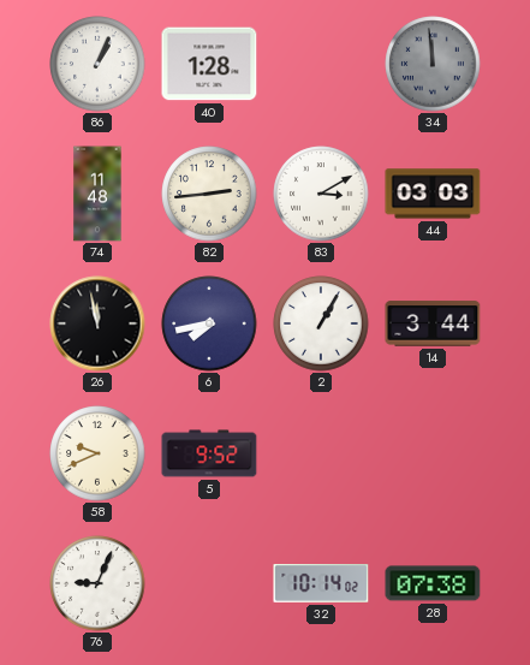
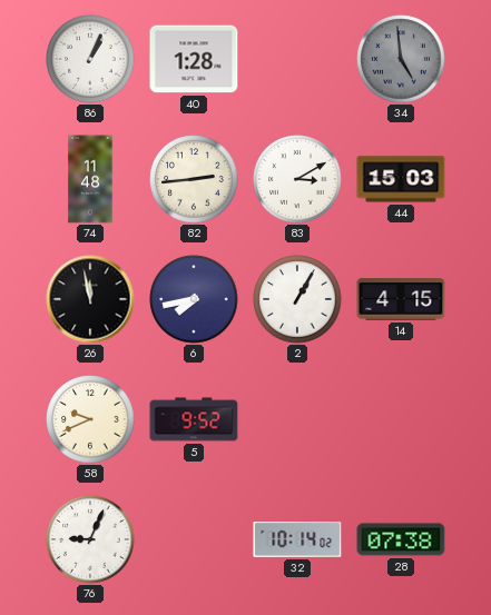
34: 11:59 -> 4:59
44: 03:03 -> 15:03
14: 3:44 -> 4:15
